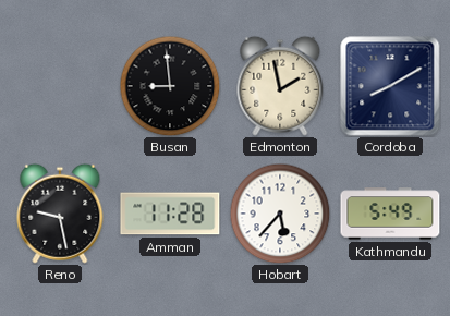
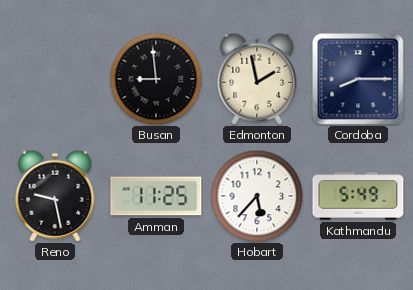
Cordoba: 8:10 -> 8:15
Amman: 11:28 -> 11:25
